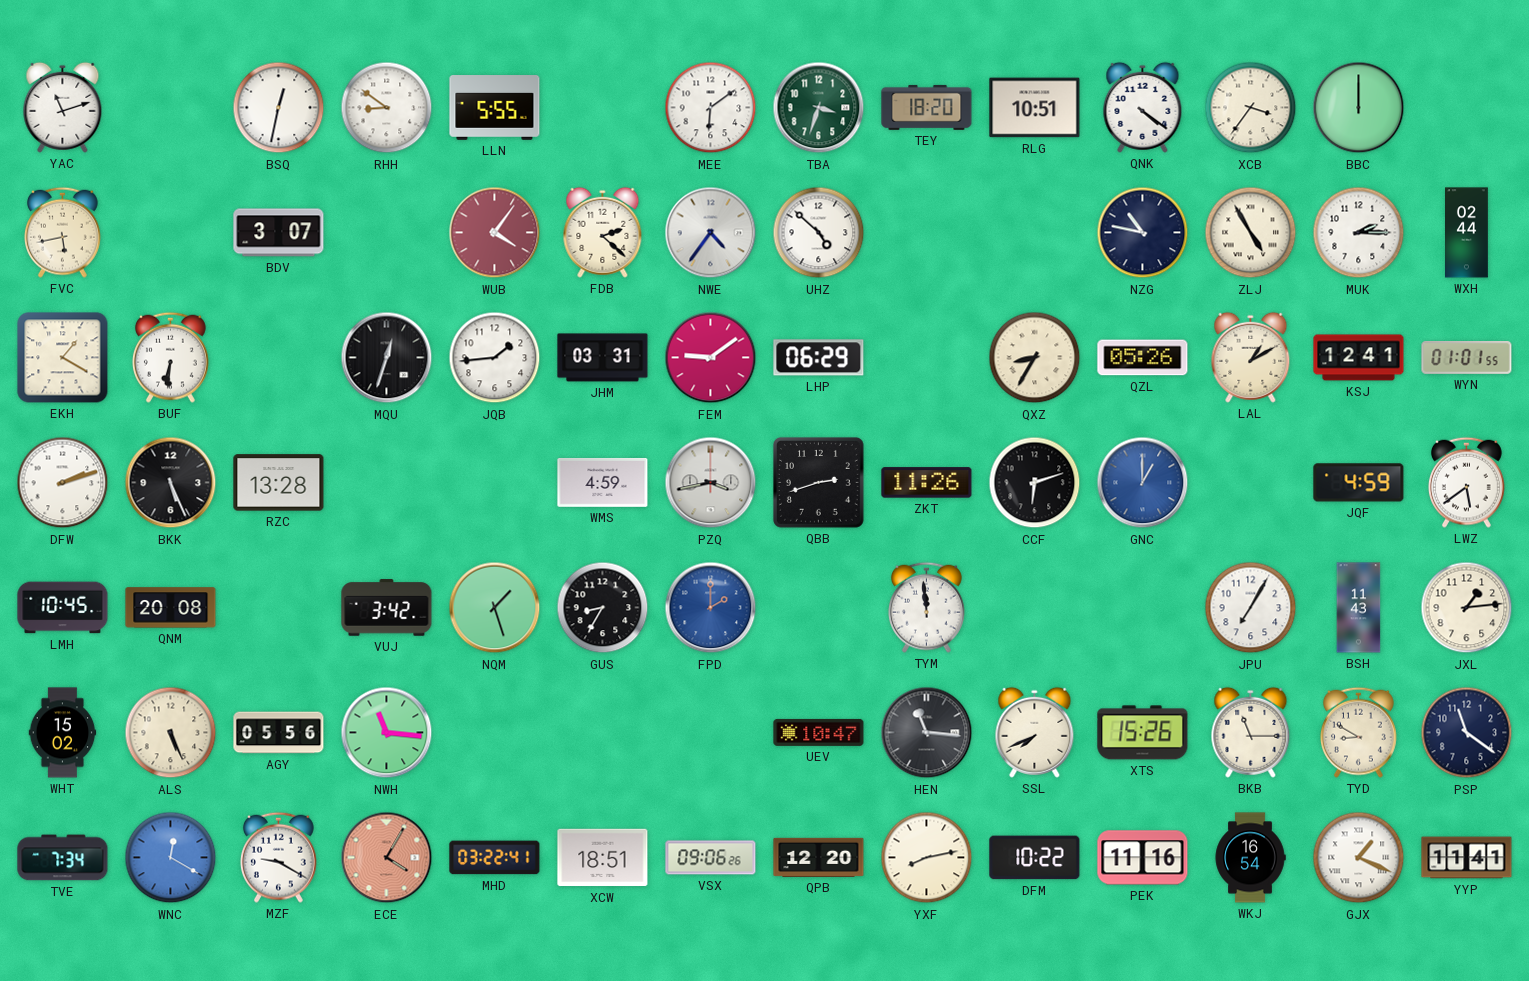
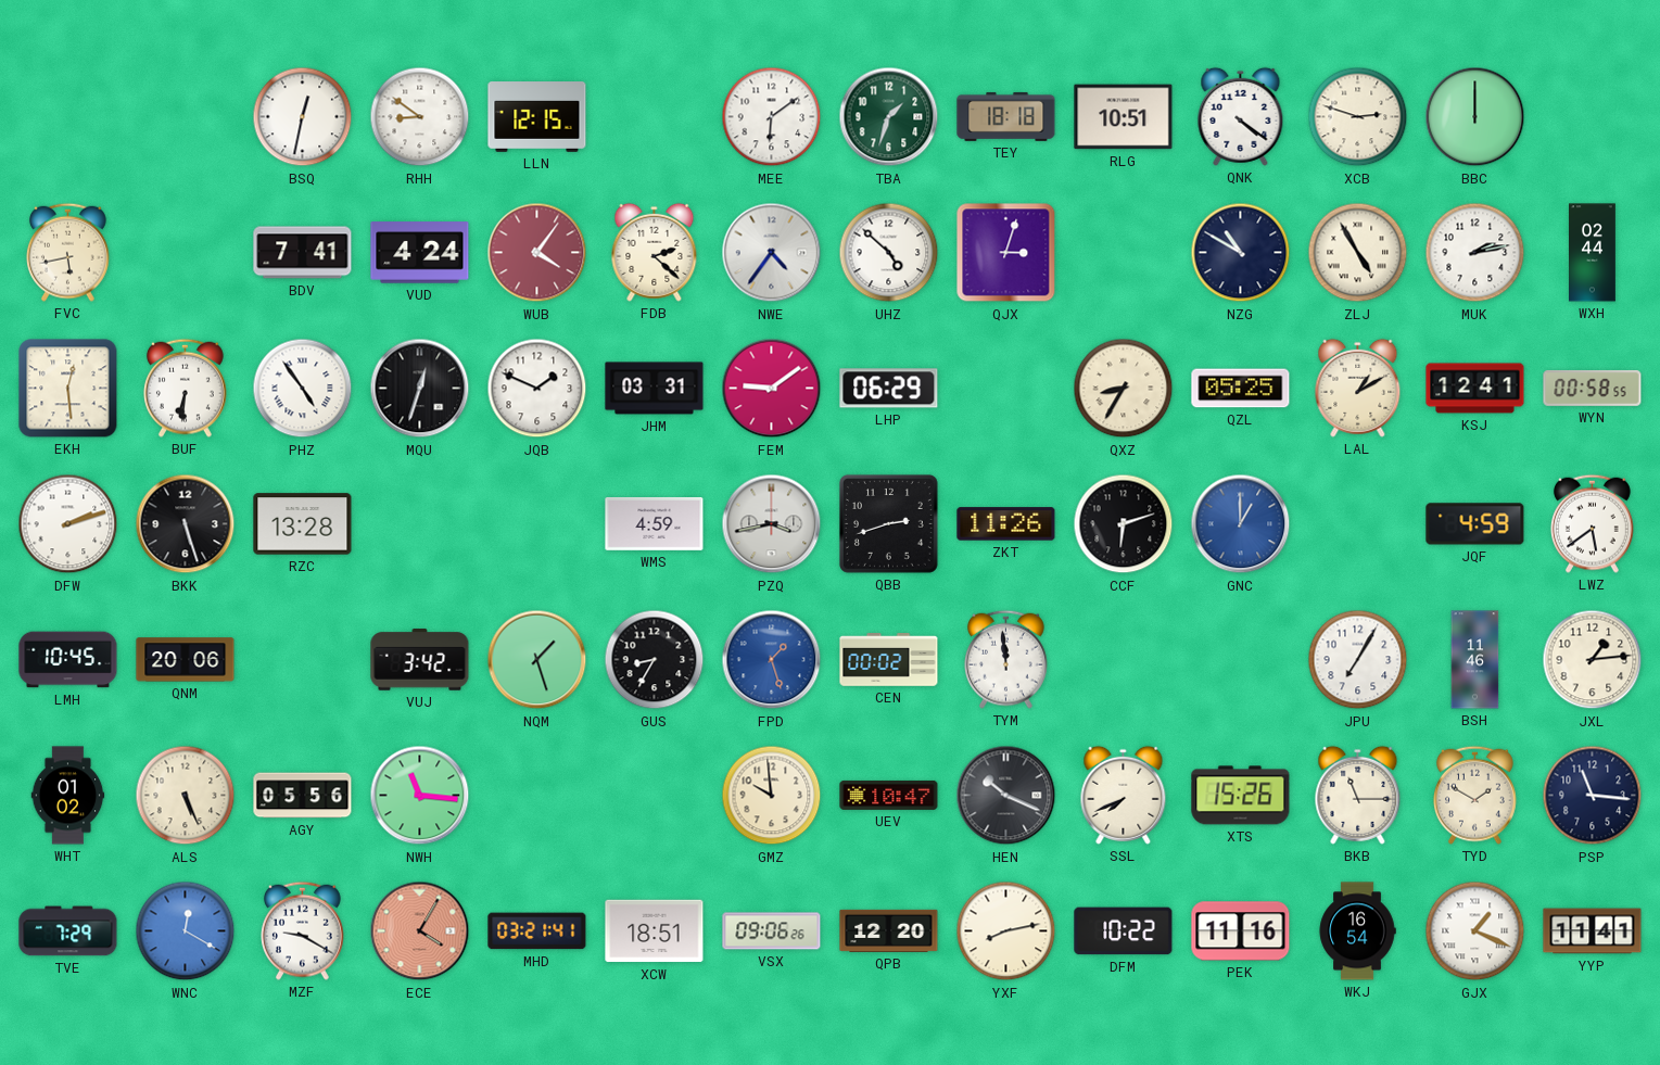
YAC: 11:12 -> none
LLN: 5:55 -> 12:15
TBA: 3:33 -> 1:33
TEY: 18:20 -> 18:18
XCB: 3:36 -> 2:48
BDV: 3:07 -> 7:41
VUD: none -> 4:24
QJX: none -> 3:03
NZG: 10:47 -> 10:50
MUK: 2:15 -> 2:13
EKH: 1:20 -> 12:29
PHZ: none -> 4:54
JQB: 1:44 -> 1:49
QZL: 05:26 -> 05:25
WYN: 01:01 -> 00:58
BKK: 5:26 -> 5:27
QNM: 20:08 -> 20:06
FPD: 2:00 -> 1:27
CEN: none -> 00:02
BSH: 11:43 -> 11:46
WHT: 15:02 -> 01:02
GMZ: none -> 9:59
HEN: 11:16 -> 10:19
TYD: 8:50 -> 1:50
PSP: 11:21 -> 11:16
TVE: 7:34 -> 7:29
MHD: 03:22 -> 03:21
